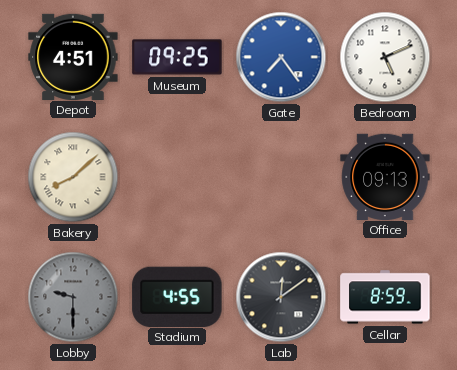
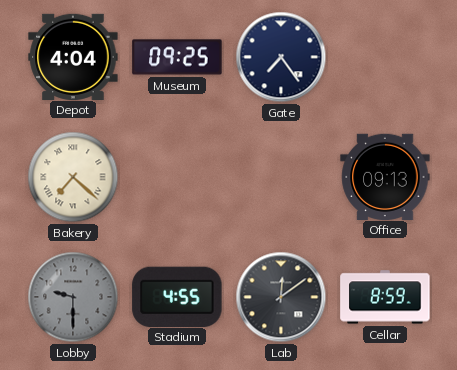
Depot: 4:51 -> 4:04
Gate dial: blue -> navy
Bedroom: 5:11 -> none
Bakery: 8:08 -> 7:22
